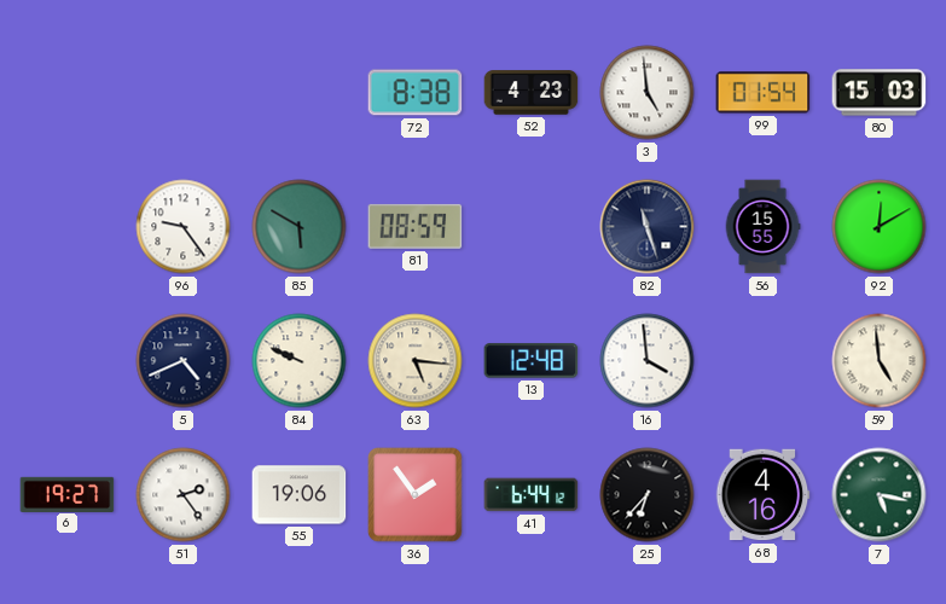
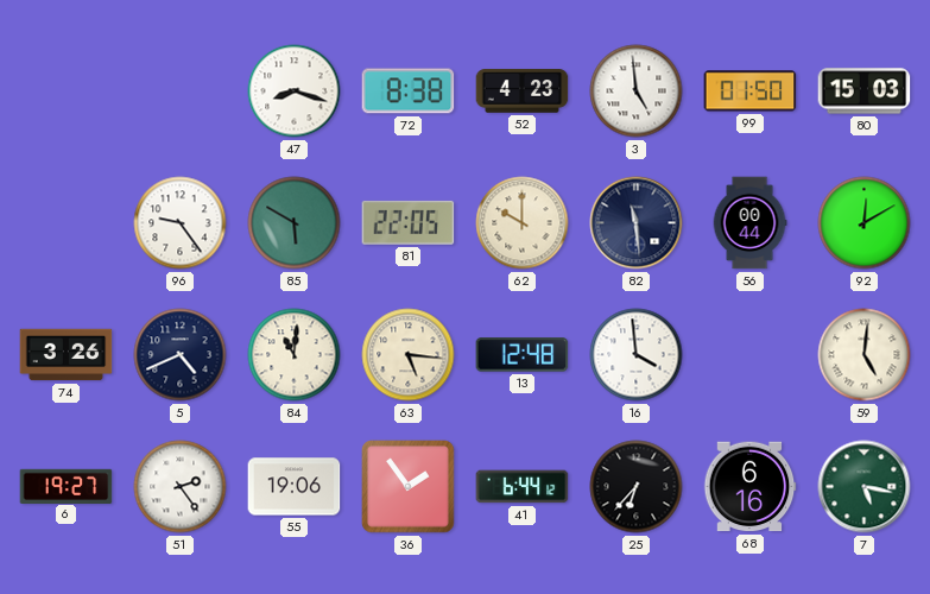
47: none -> 8:18
99: 01:54 -> 01:50
81: 08:59 -> 22:05
62: none -> 10:00
82: 11:27 -> 11:29
56: 15:55 -> 00:44
74: none -> 3:26
84: 9:49 -> 11:01
59: 4:59 -> 5:01
68: 4:16 -> 6:16
